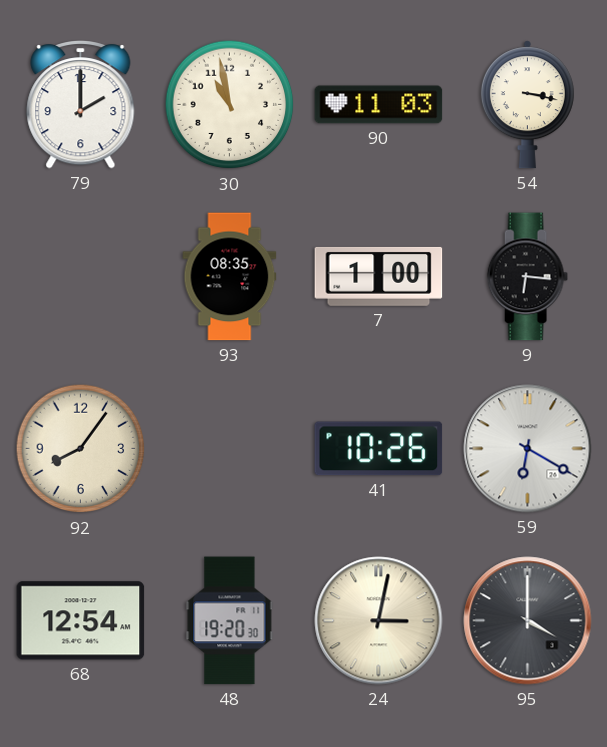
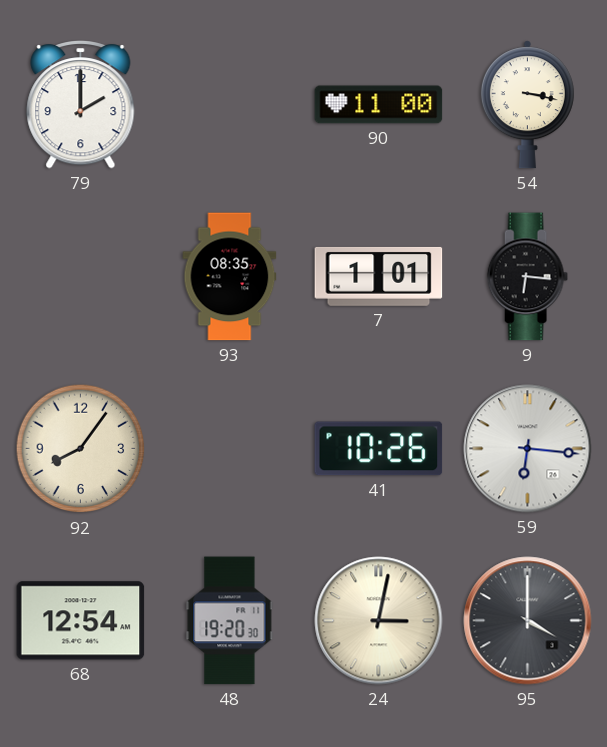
30: 10:58 -> none
90: 11:03 -> 11:00
7: 1:00 -> 1:01
59: 6:20 -> 6:16
